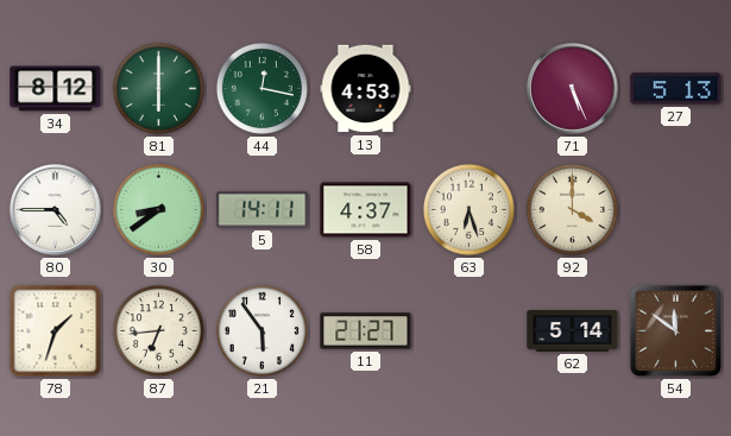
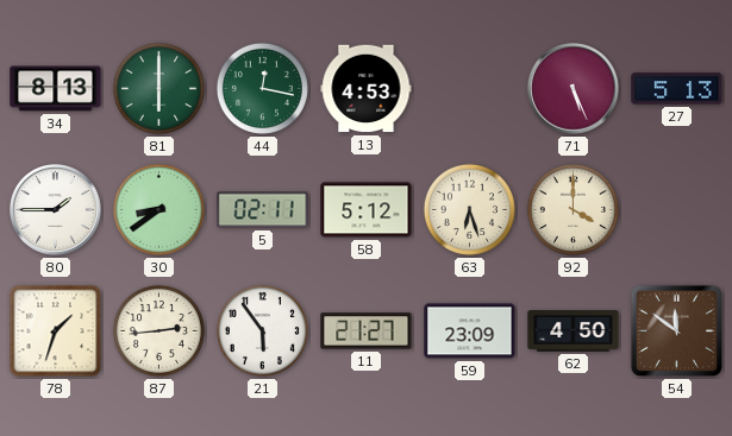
34: 8:12 -> 8:13
80: 4:45 -> 1:45
5: 14:11 -> 02:11
58: 4:37 -> 5:12
87: 6:44 -> 2:44
59: none -> 23:09
62: 5:14 -> 4:50
